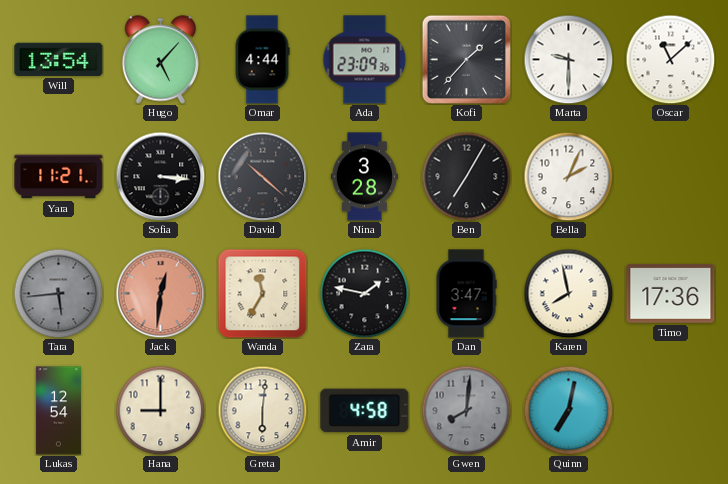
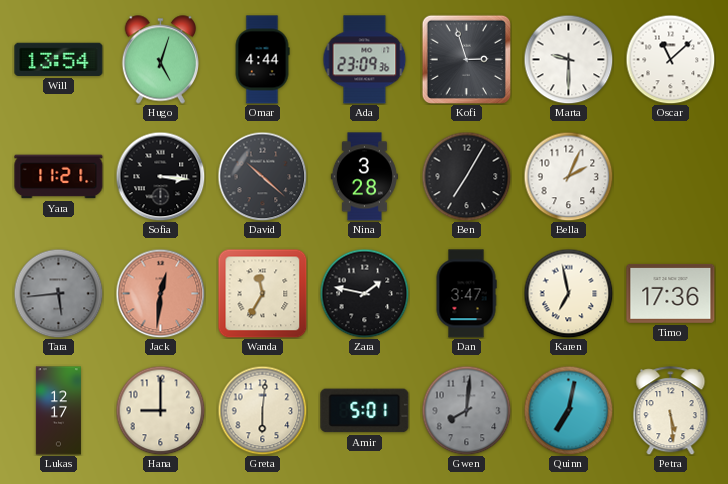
Hugo: 5:07 -> 5:03
Kofi: 1:37 -> 2:57
Karen: 7:58 -> 6:58
Lukas: 12:54 -> 12:17
Amir: 4:58 -> 5:01
Petra: none -> 5:29
